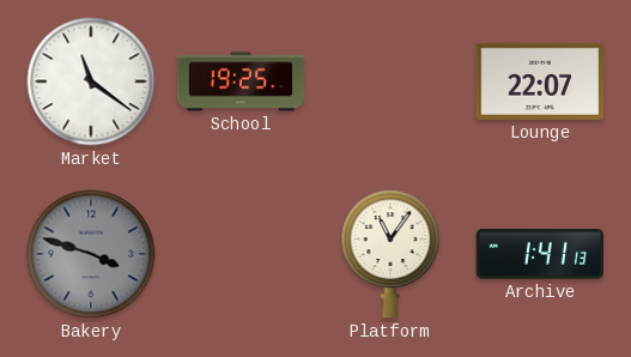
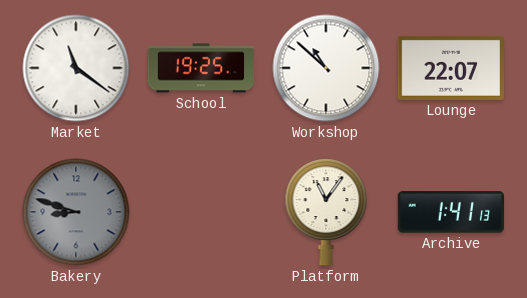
Workshop: none -> 10:52
Bakery: 3:48 -> 8:48
